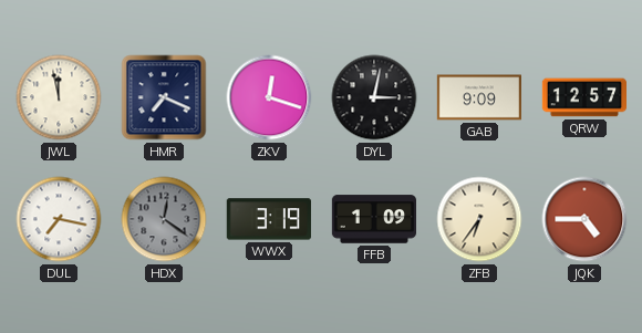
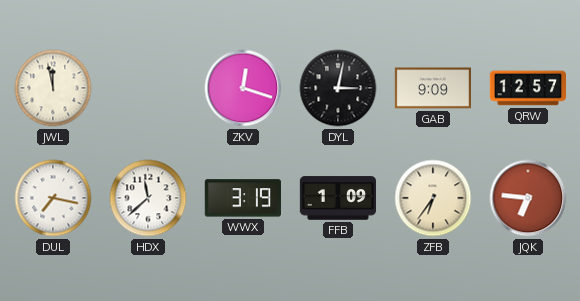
HMR: 7:19 -> none
HDX: 12:21 -> 11:38
HDX dial: grey -> white
JQK: 4:45 -> 6:46
